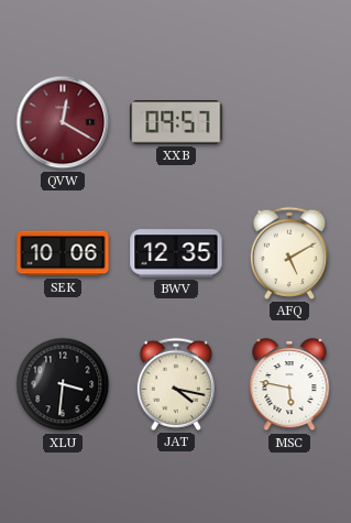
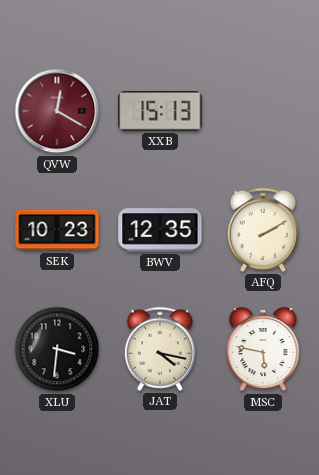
XXB: 09:57 -> 15:13
SEK: 10:06 -> 10:23
AFQ: 5:10 -> 2:10
